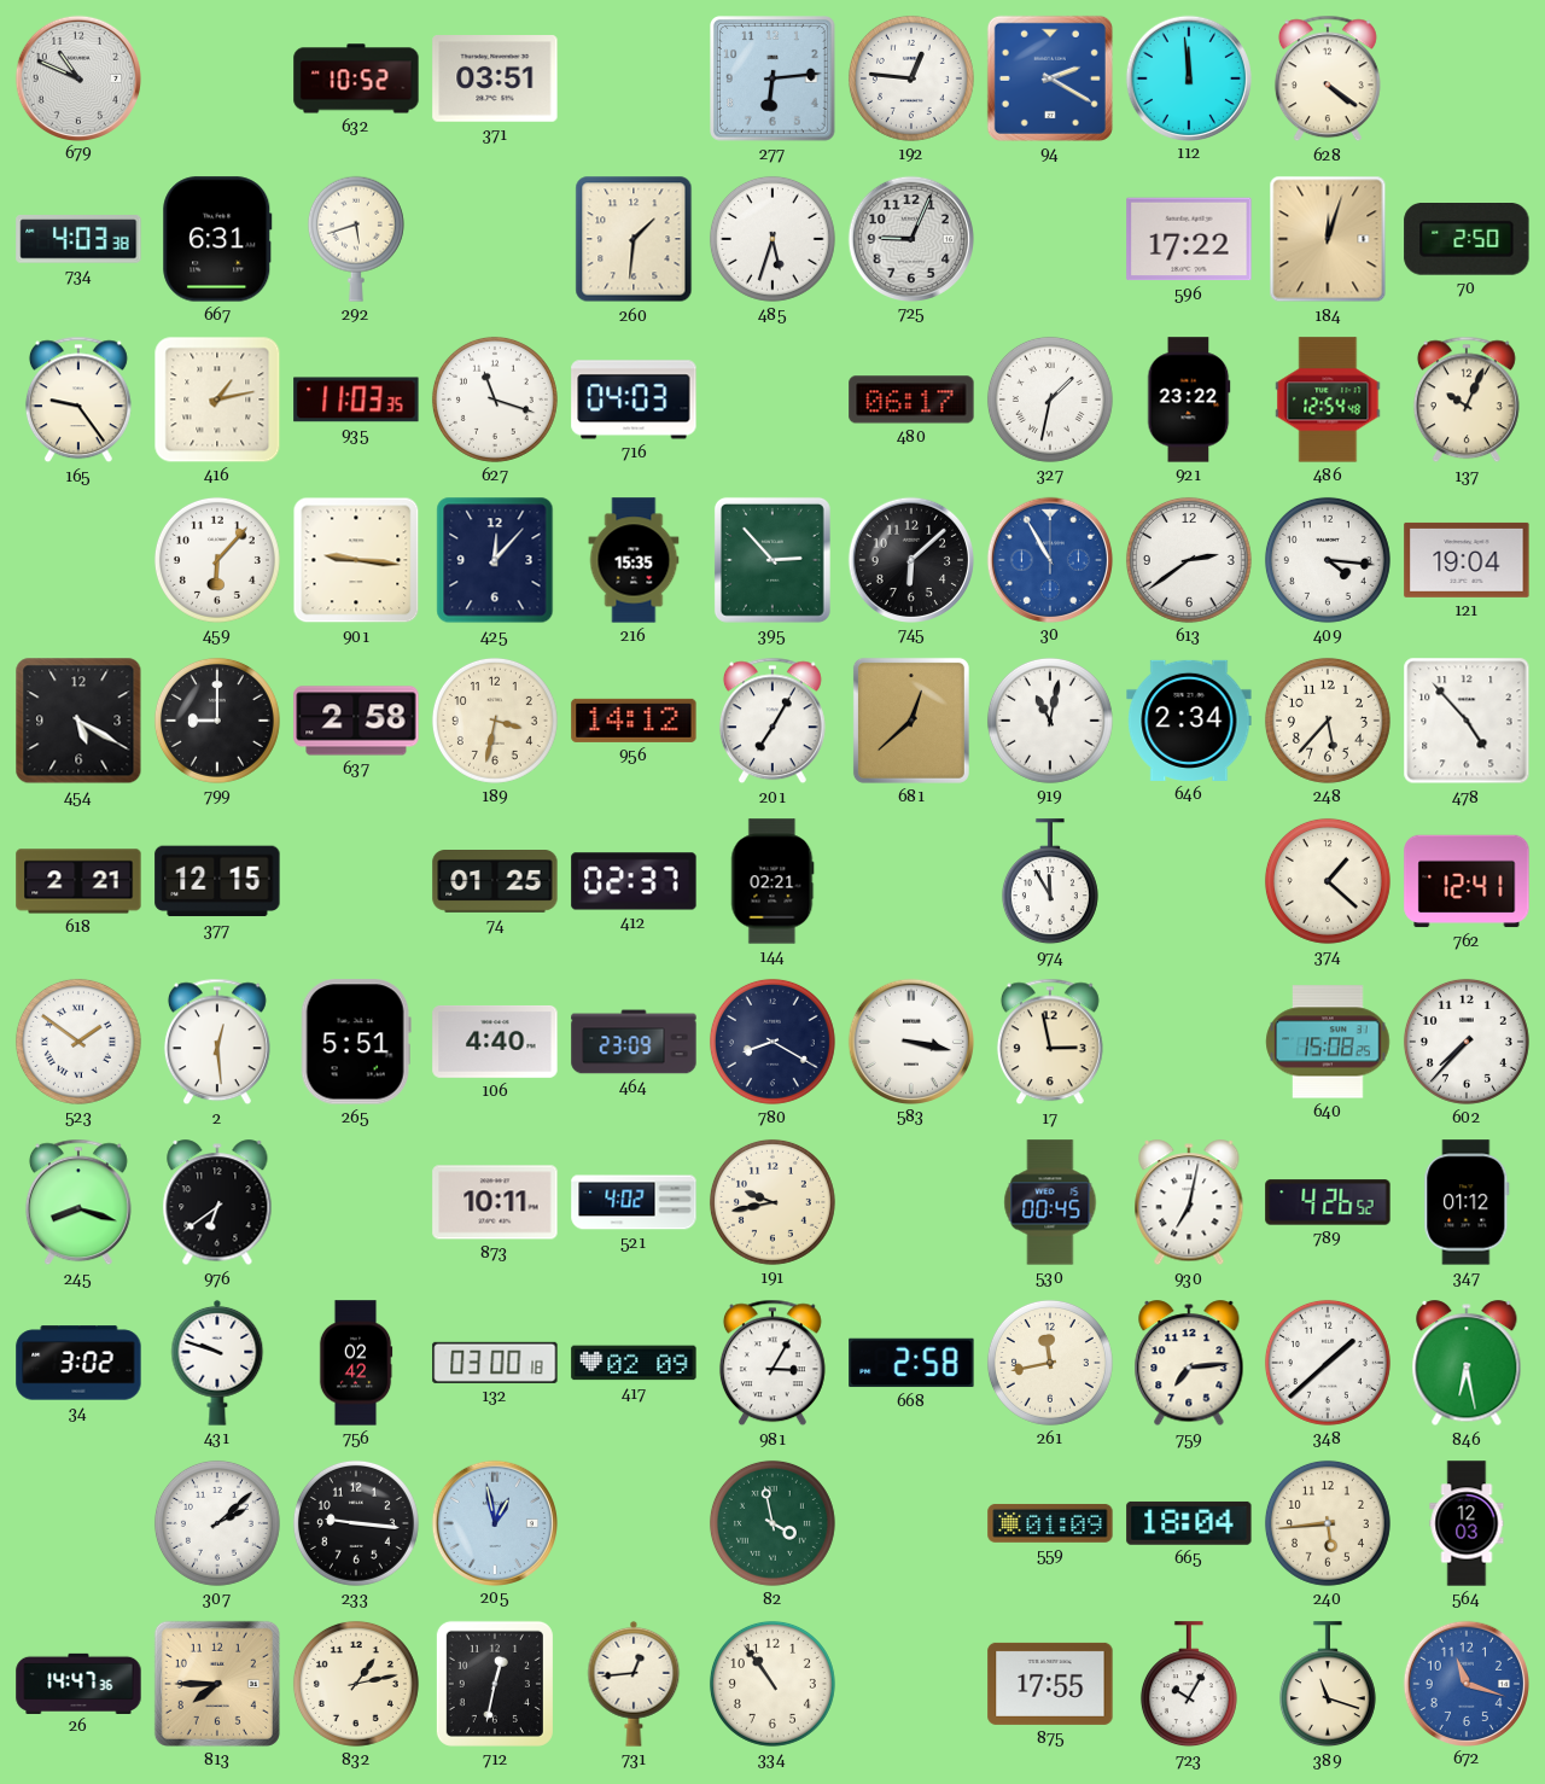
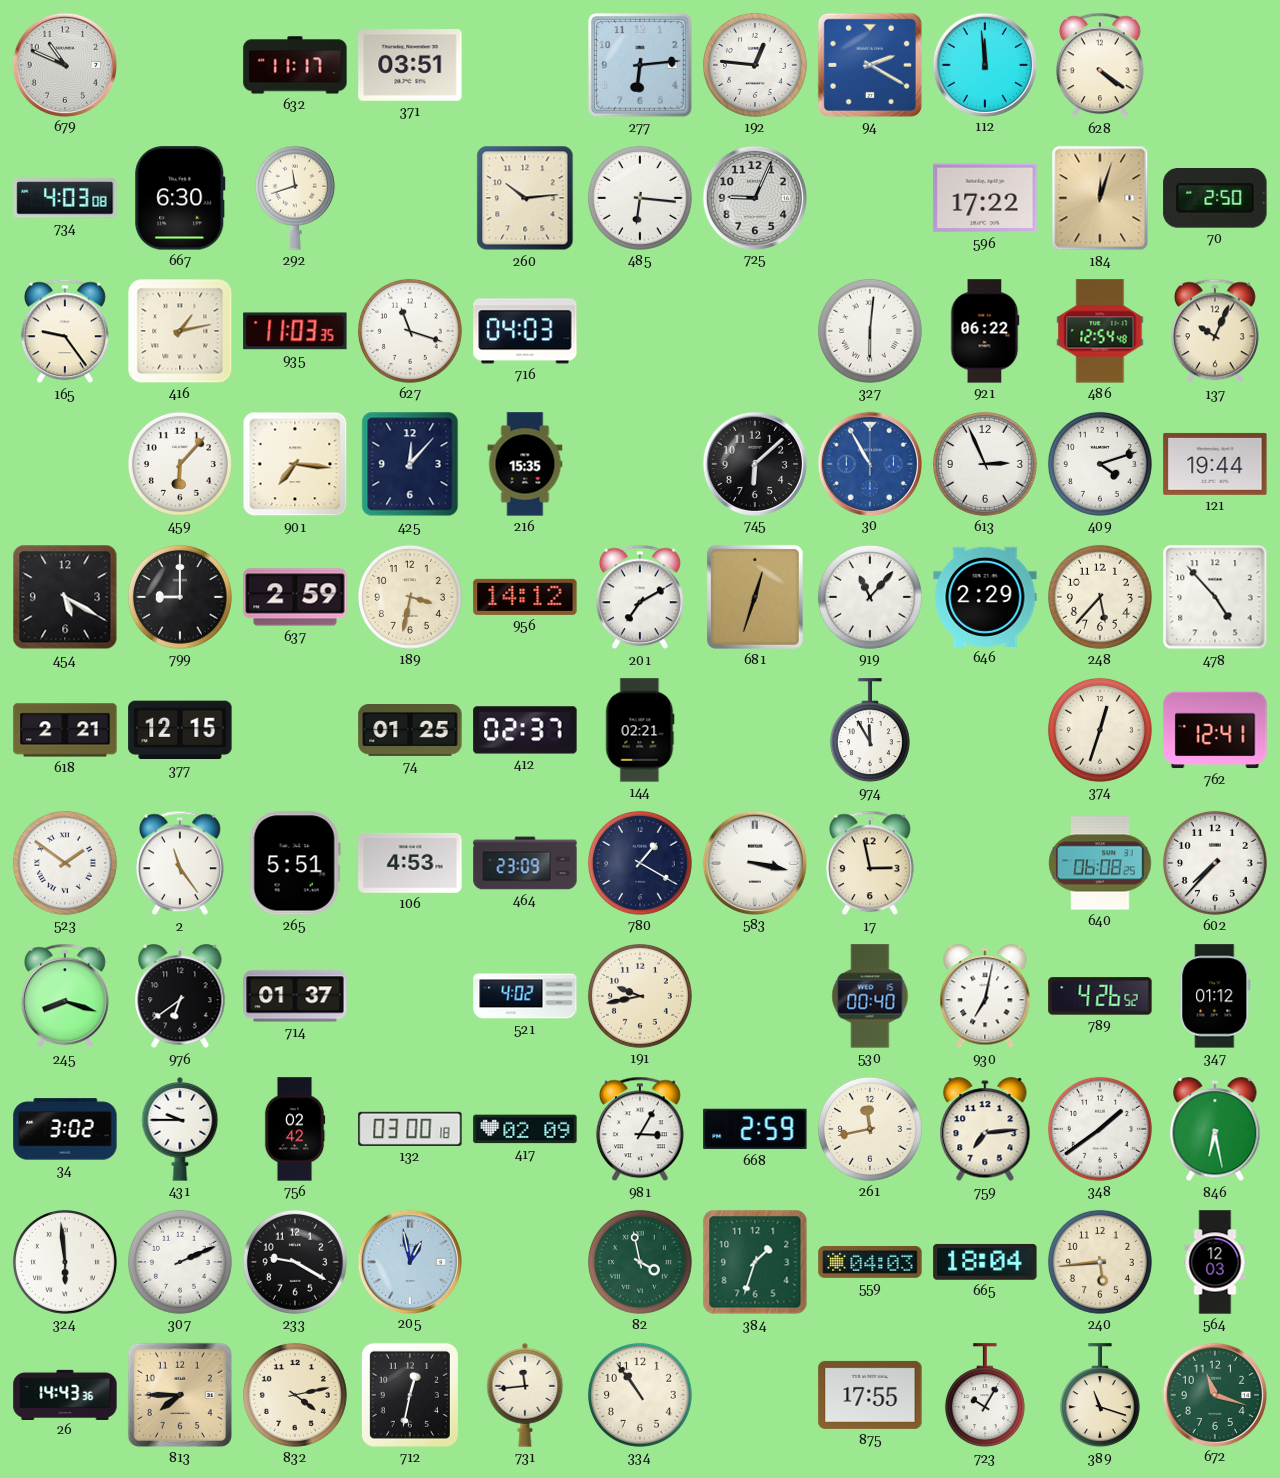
632: 10:52 -> 11:17
734: 4:03:38 -> 4:03:08
667: 6:31 -> 6:30
292: 5:42 -> 11:42
260: 1:31 -> 10:14
485: 5:33 -> 6:16
480: 06:17 -> none
327: 1:32 -> 6:01
921: 23:22 -> 06:22
901: 9:16 -> 7:16
395: 2:53 -> none
613: 2:39 -> 2:56
409: 4:16 -> 4:12
121: 19:04 -> 19:44
637: 2:58 -> 2:59
201: 7:05 -> 7:10
681: 12:38 -> 12:33
919: 11:02 -> 11:07
646: 2:34 -> 2:29
374: 1:22 -> 12:33
2: 12:29 -> 11:24
106: 4:40 -> 4:53
780: 8:20 -> 1:20
640: 15:08 -> 06:08
714: none -> 01:37
873: 10:11 -> none
530: 00:45 -> 00:40
431: 9:48 -> 9:45
668: 2:58 -> 2:59
348: 1:38 -> 1:39
324: none -> 5:59
307: 2:08 -> 2:11
233: 9:16 -> 9:20
384: none -> 1:33
559: 01:09 -> 04:03
26: 14:47 -> 14:43
832: 1:13 -> 4:13
731: 12:44 -> 11:44
672 dial: blue -> green
